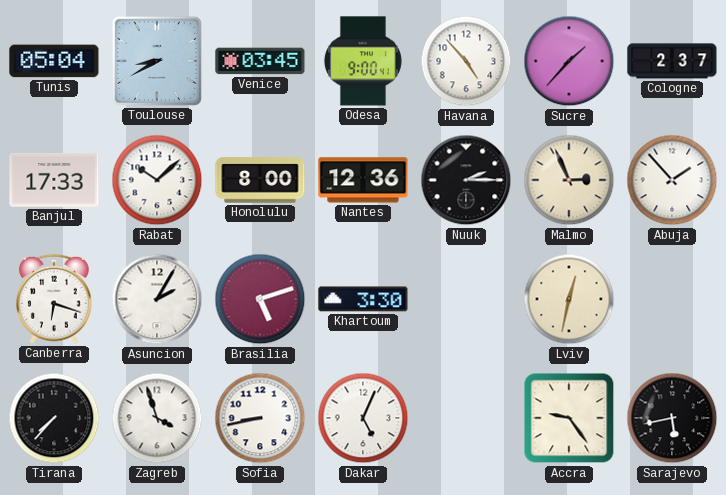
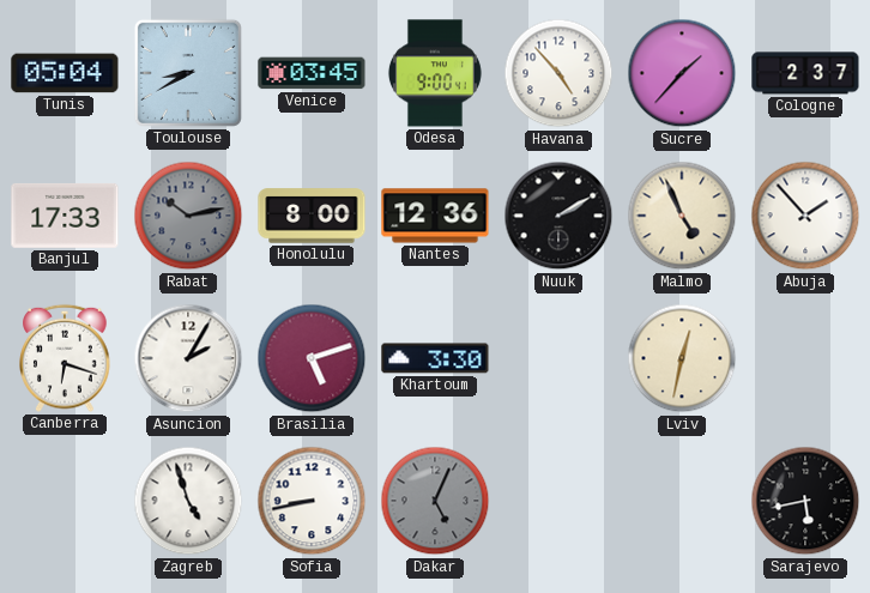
Rabat: 10:08 -> 10:13
Rabat dial: white -> grey
Nuuk: 2:15 -> 2:10
Malmo: 2:56 -> 4:56
Tirana: 7:37 -> none
Zagreb: 3:57 -> 4:57
Dakar dial: white -> grey
Accra: 9:24 -> none
